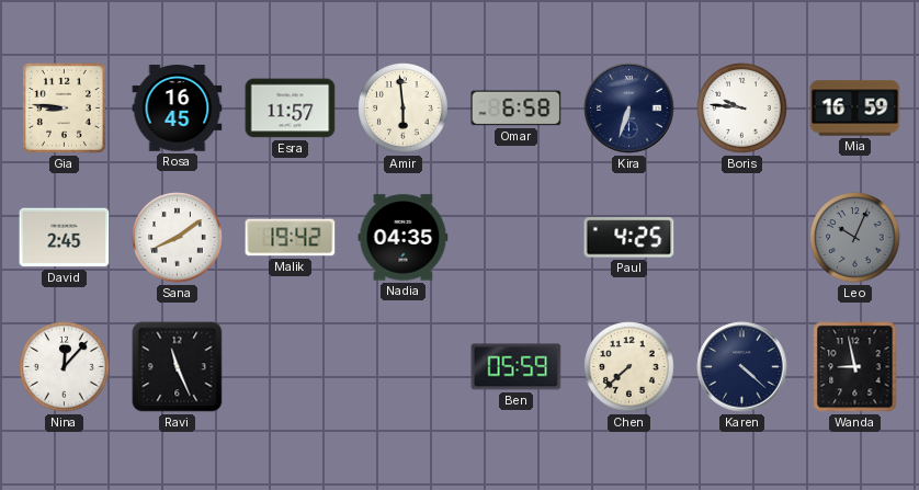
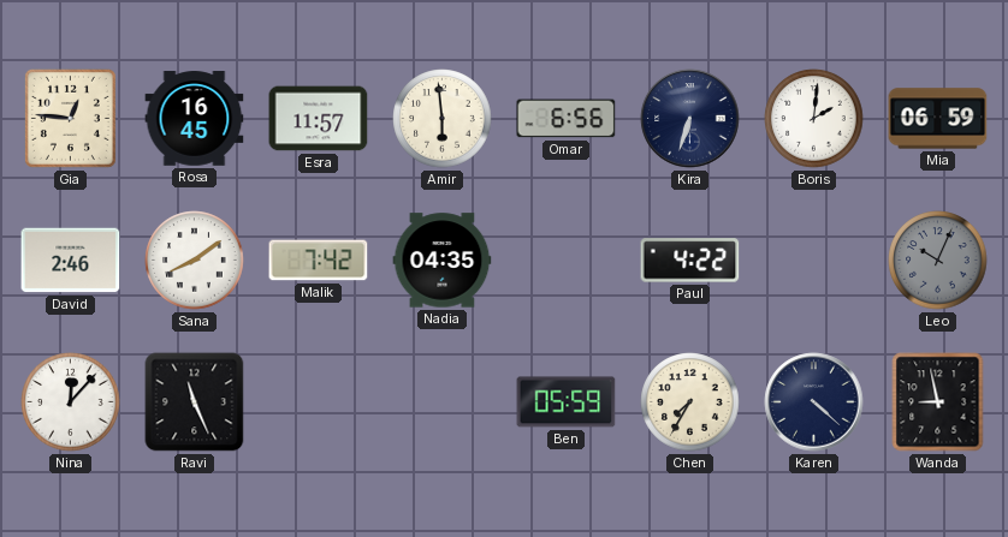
Gia: 8:46 -> 12:46
Omar: 6:58 -> 6:56
Boris: 9:46 -> 2:01
Mia: 16:59 -> 06:59
David: 2:45 -> 2:46
Malik: 19:42 -> 7:42
Paul: 4:25 -> 4:22
Chen: 7:38 -> 7:35
